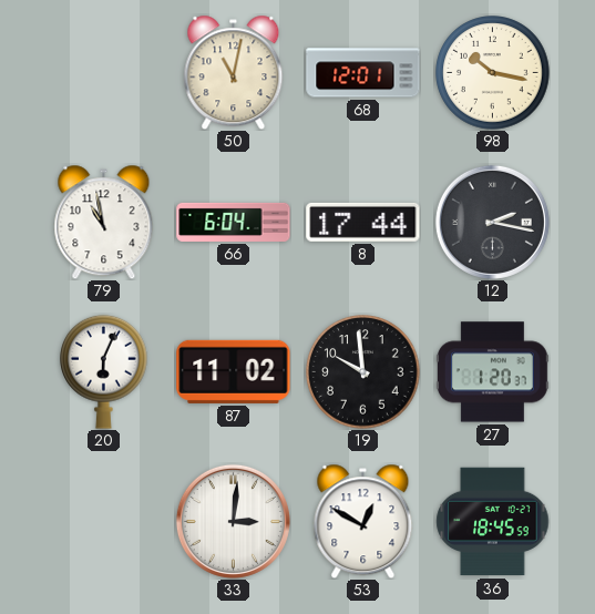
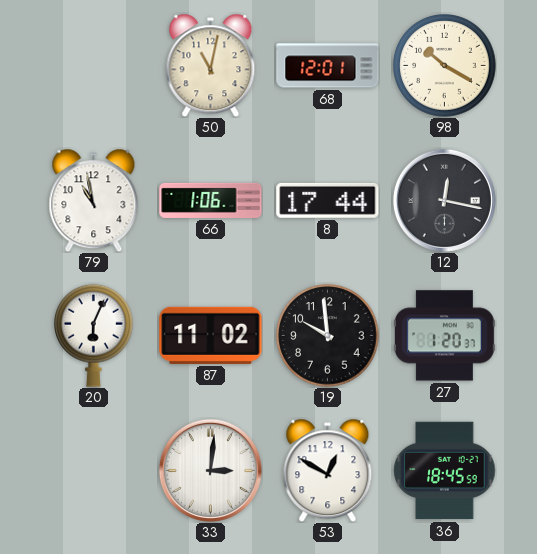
98: 10:17 -> 10:20
66: 6:04 -> 1:06
12: 2:17 -> 12:17
